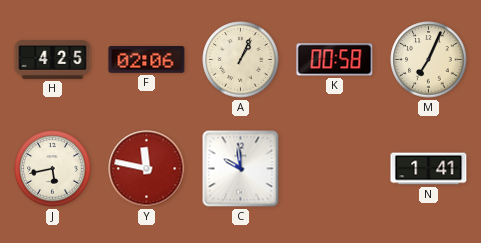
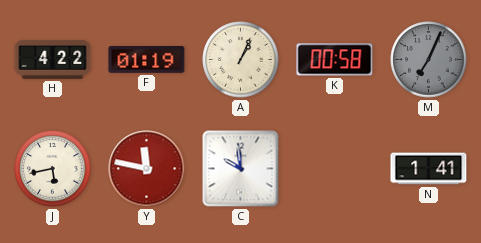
H: 4:25 -> 4:22
F: 02:06 -> 01:19
M dial: cream -> grey
